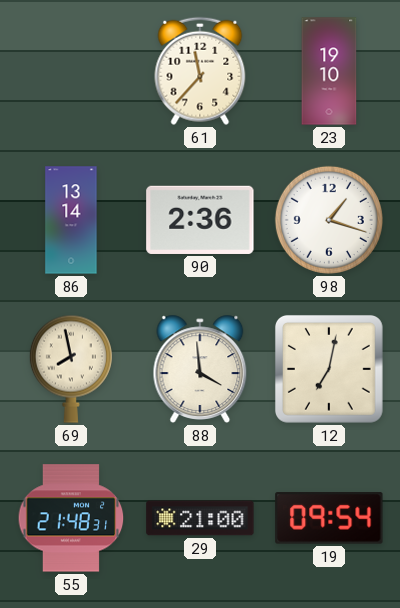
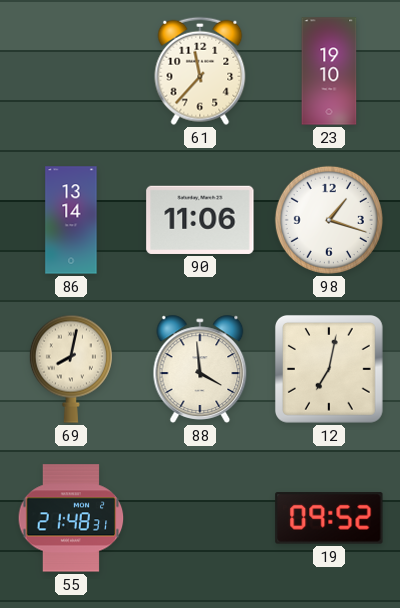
90: 2:36 -> 11:06
69: 7:58 -> 8:02
29: 21:00 -> none
19: 09:54 -> 09:52
